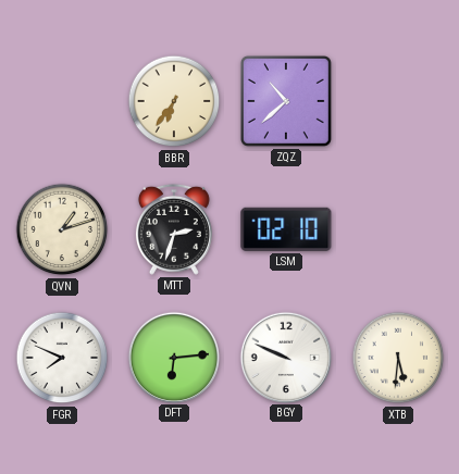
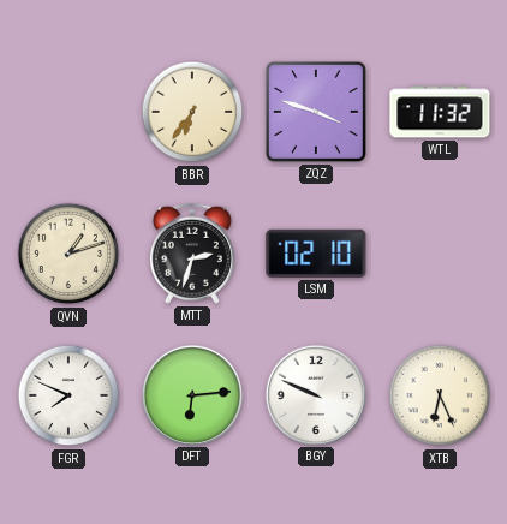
ZQZ: 10:38 -> 3:48
WTL: none -> 11:32
XTB: 5:31 -> 6:26
